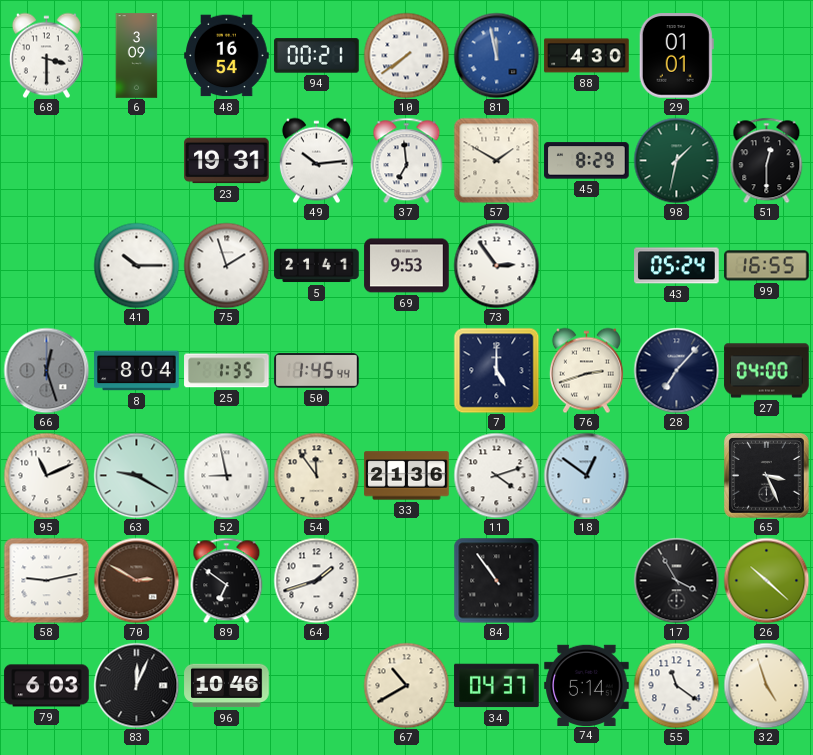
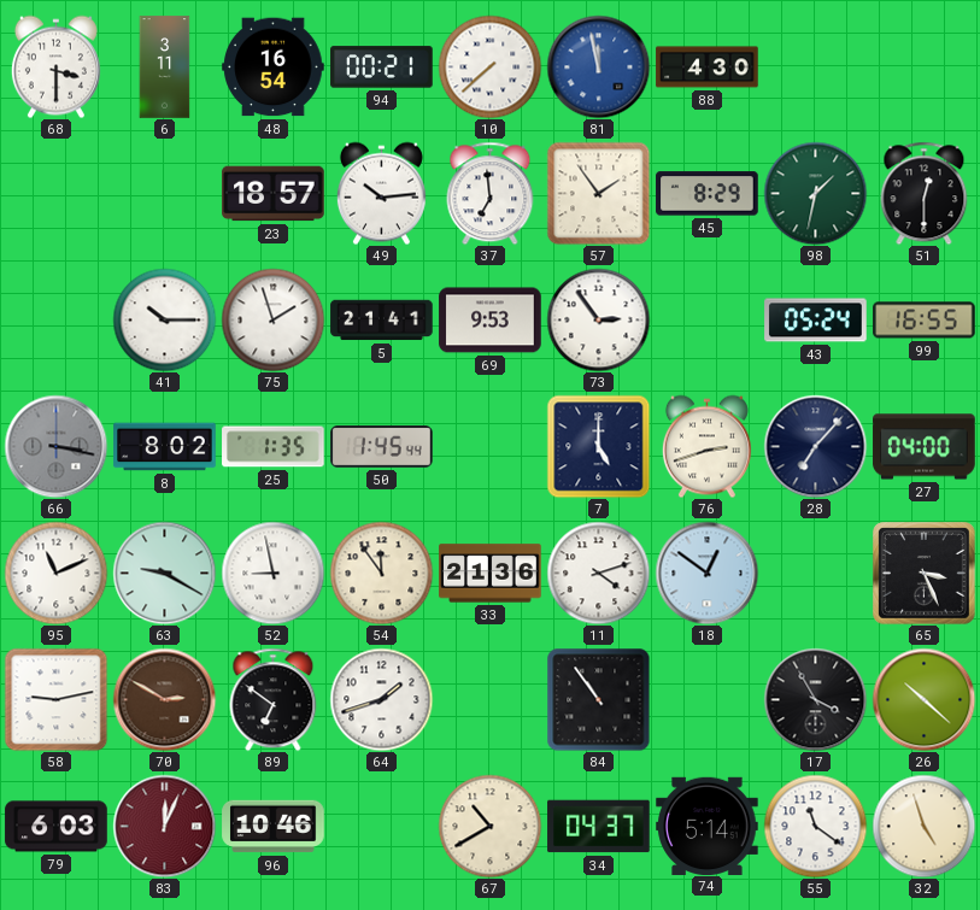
6: 3:09 -> 3:11
10: 7:39 -> 7:38
29: 01:01 -> none
23: 19:31 -> 18:57
57: 1:50 -> 1:54
66: 12:27 -> 3:17
8: 8:04 -> 8:02
83 dial: black -> burgundy
